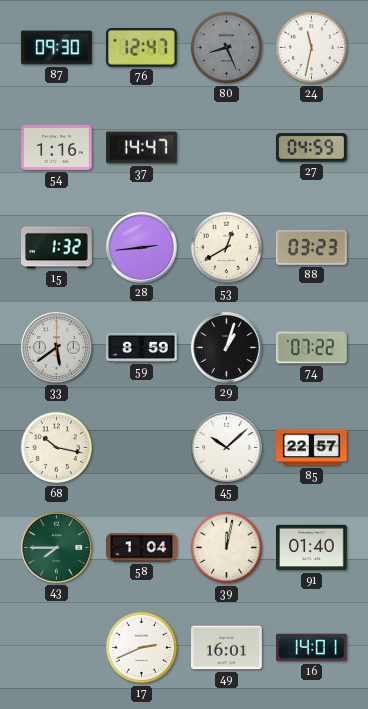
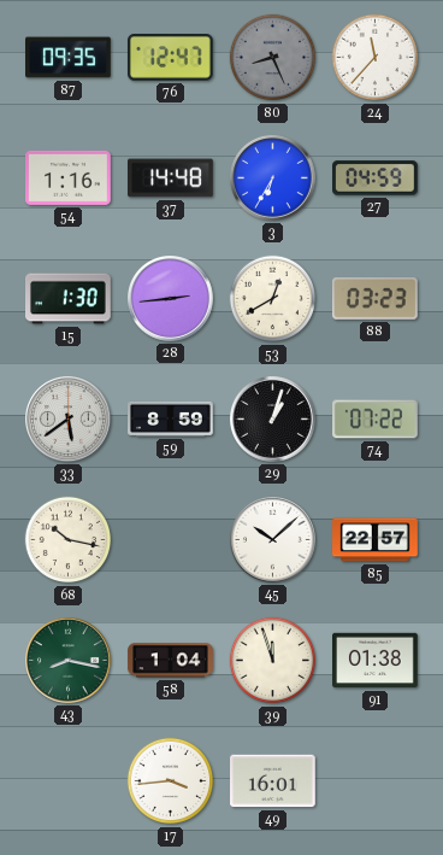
87: 09:30 -> 09:35
24: 11:32 -> 11:37
37: 14:47 -> 14:48
3: none -> 6:35
15: 1:32 -> 1:30
43: 7:45 -> 8:17
39: 12:02 -> 11:57
91: 01:40 -> 01:38
17: 2:41 -> 3:44
16: 14:01 -> none
